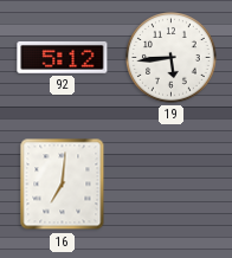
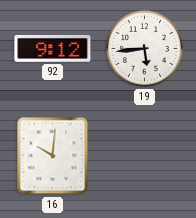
92: 5:12 -> 9:12
16: 7:01 -> 10:01
